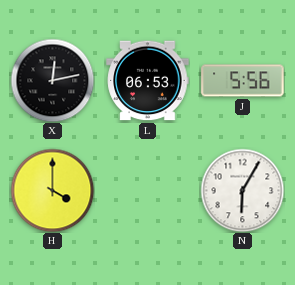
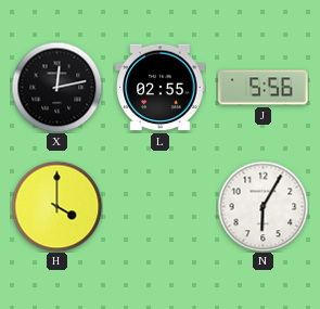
L: 06:53 -> 02:55
